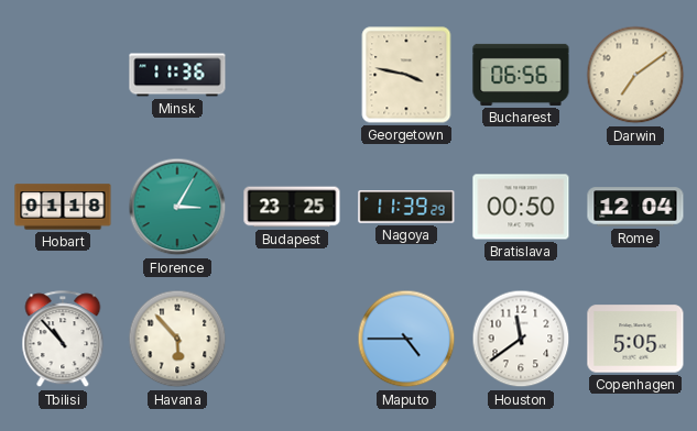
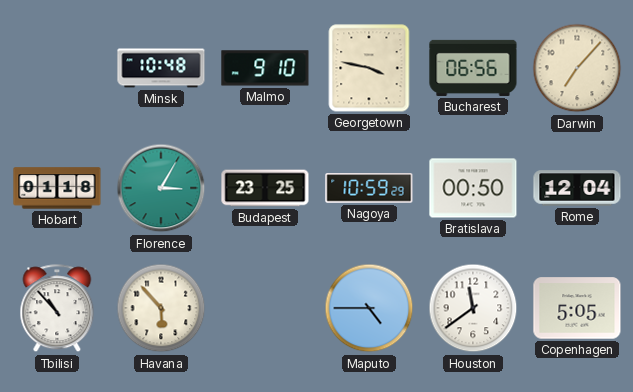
Minsk: 11:36 -> 10:48
Malmo: none -> 9:10
Darwin: 7:09 -> 7:07
Nagoya: 11:39 -> 10:59
